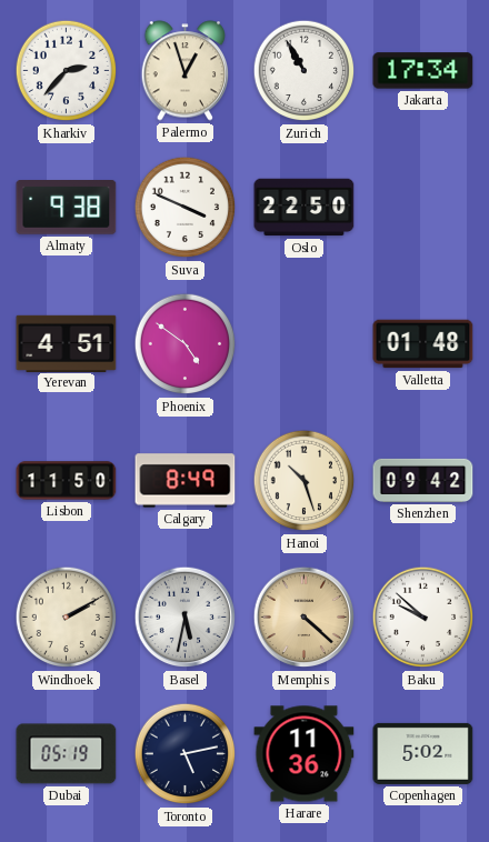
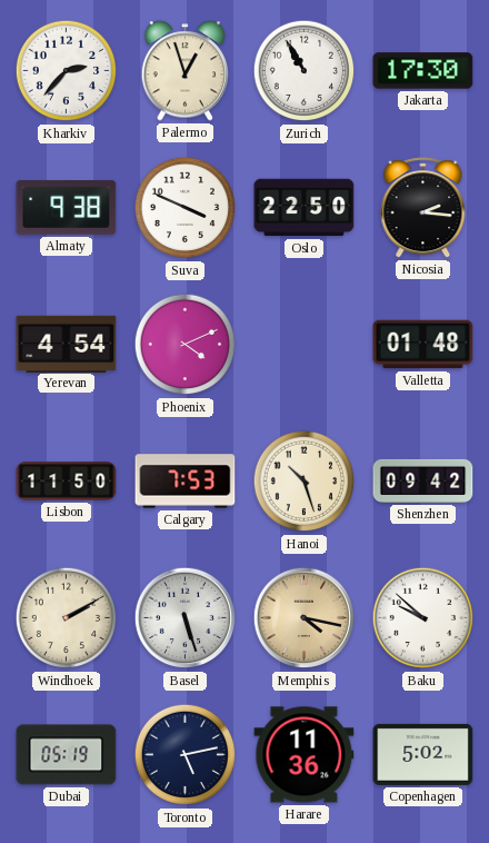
Jakarta: 17:34 -> 17:30
Nicosia: none -> 2:16
Yerevan: 4:51 -> 4:54
Phoenix: 4:51 -> 4:11
Calgary: 8:49 -> 7:53
Basel: 5:32 -> 5:27
Memphis: 4:22 -> 4:17
